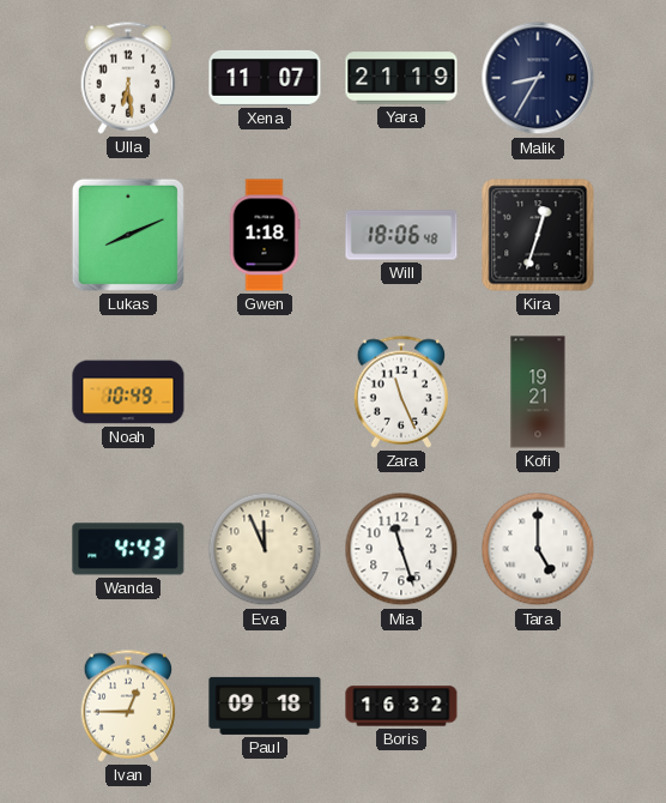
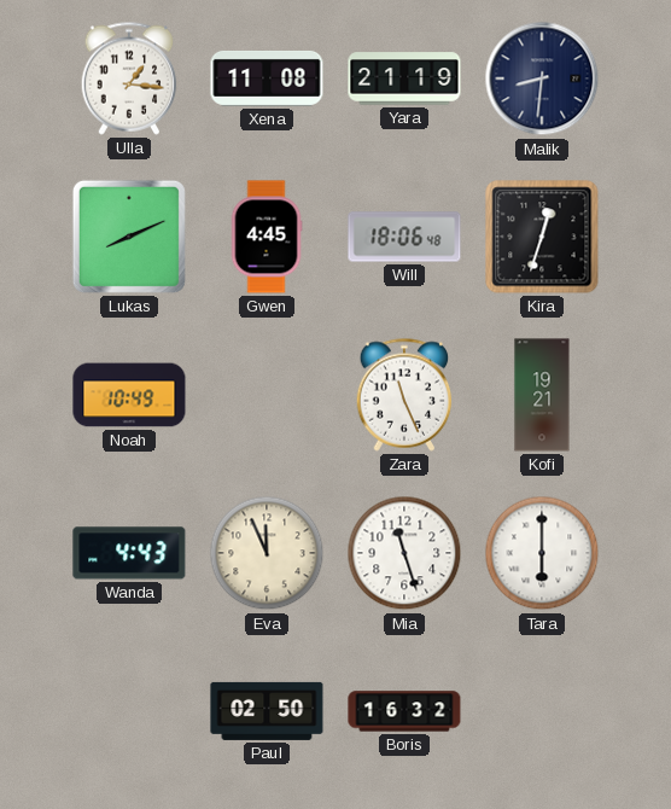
Ulla: 6:29 -> 1:16
Xena: 11:07 -> 11:08
Malik: 8:35 -> 8:31
Gwen: 1:18 -> 4:45
Tara: 5:00 -> 6:00
Ivan: 12:45 -> none
Paul: 09:18 -> 02:50
